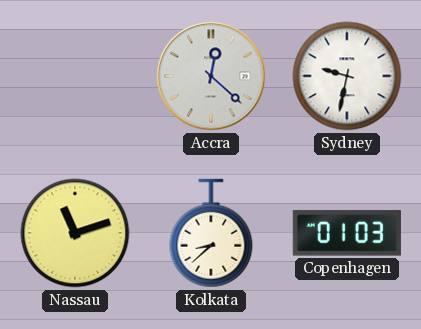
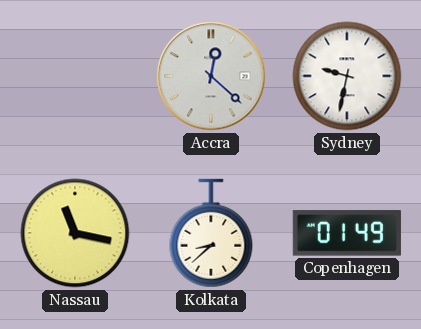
Nassau: 11:12 -> 11:17
Copenhagen: 01:03 -> 01:49
